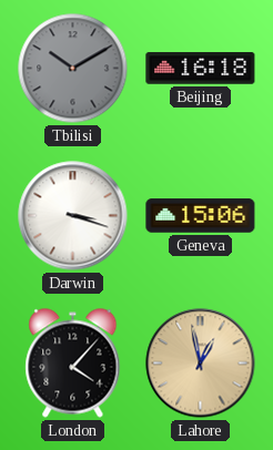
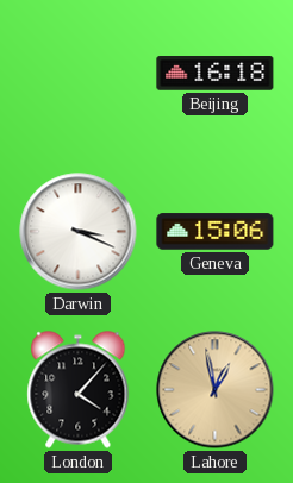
Tbilisi: 10:10 -> none
Darwin: 3:18 -> 3:19
